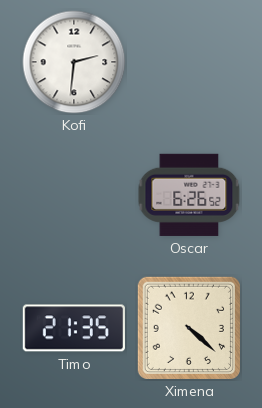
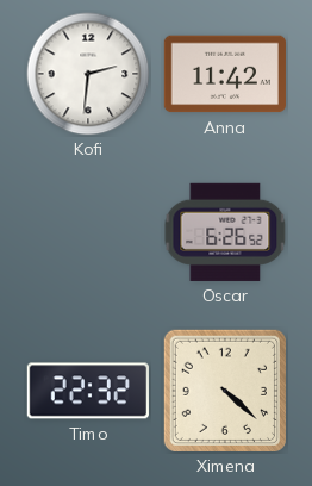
Anna: none -> 11:42
Timo: 21:35 -> 22:32
